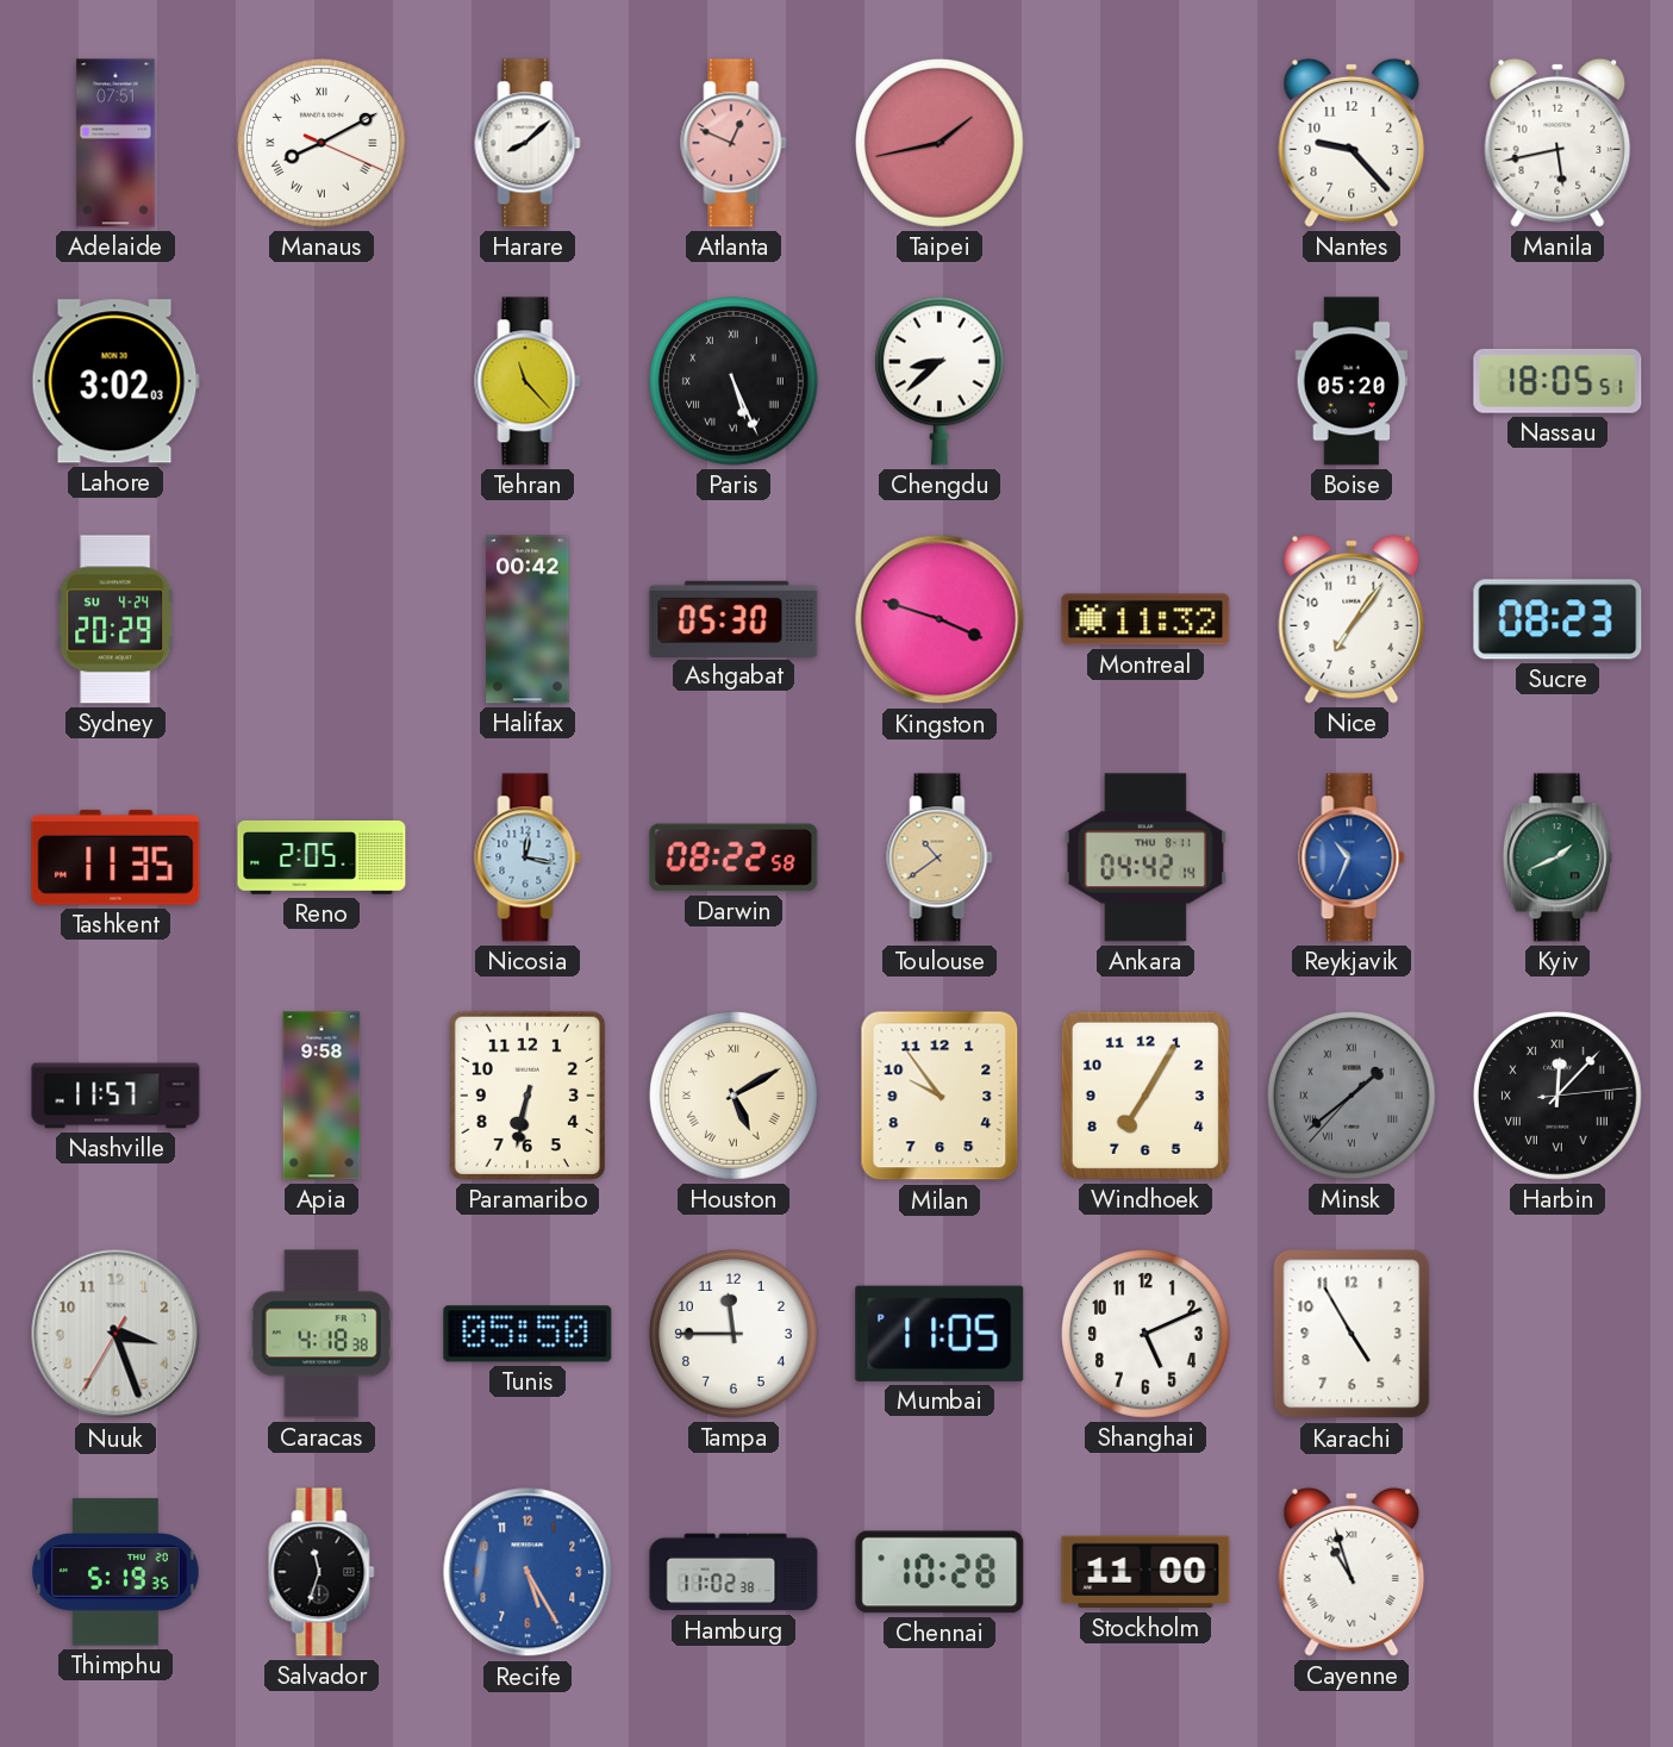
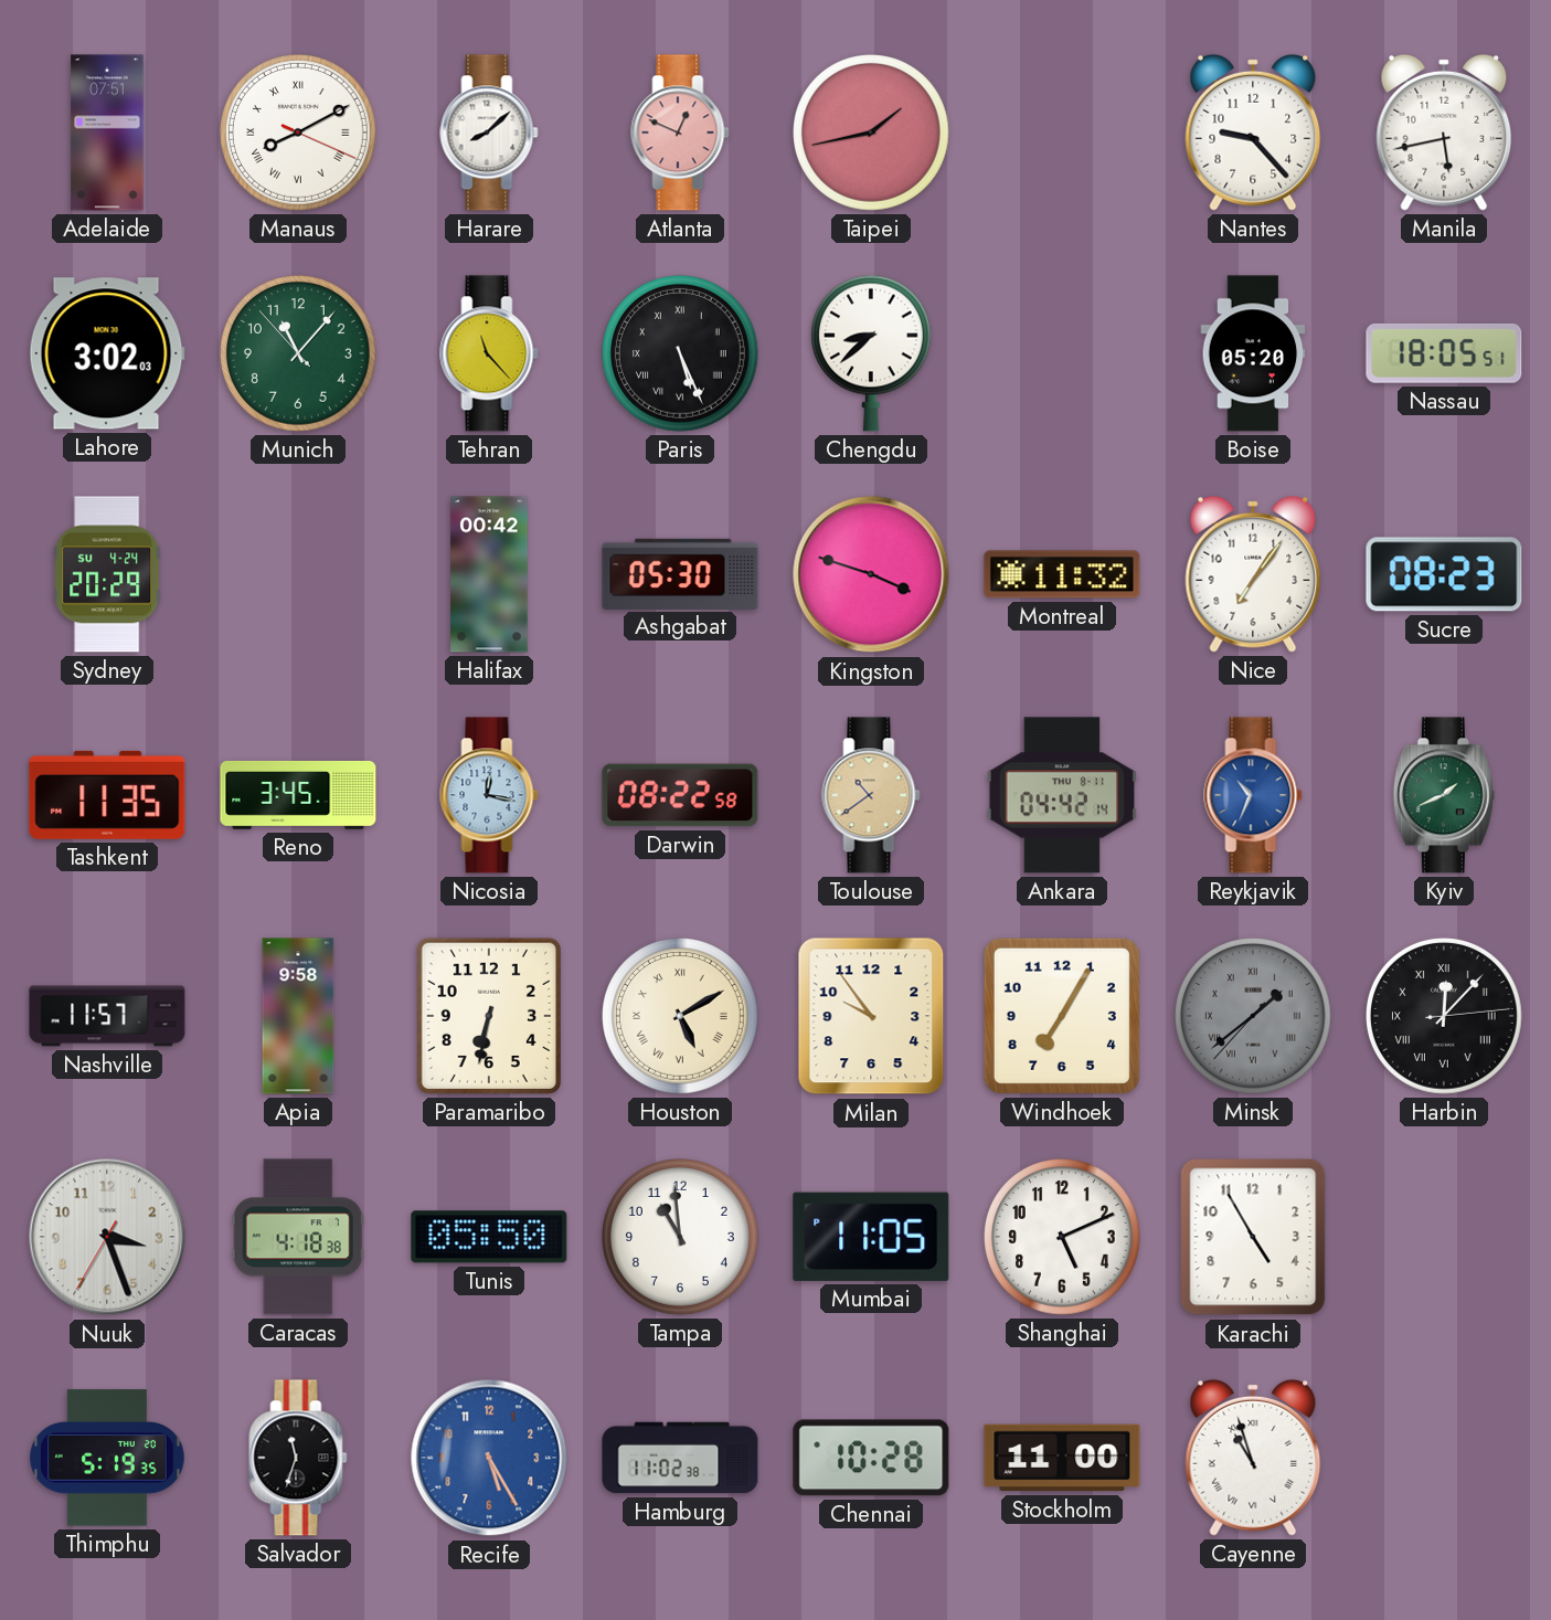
Munich: none -> 11:06
Reno: 2:05 -> 3:45
Tampa: 11:45 -> 10:59
